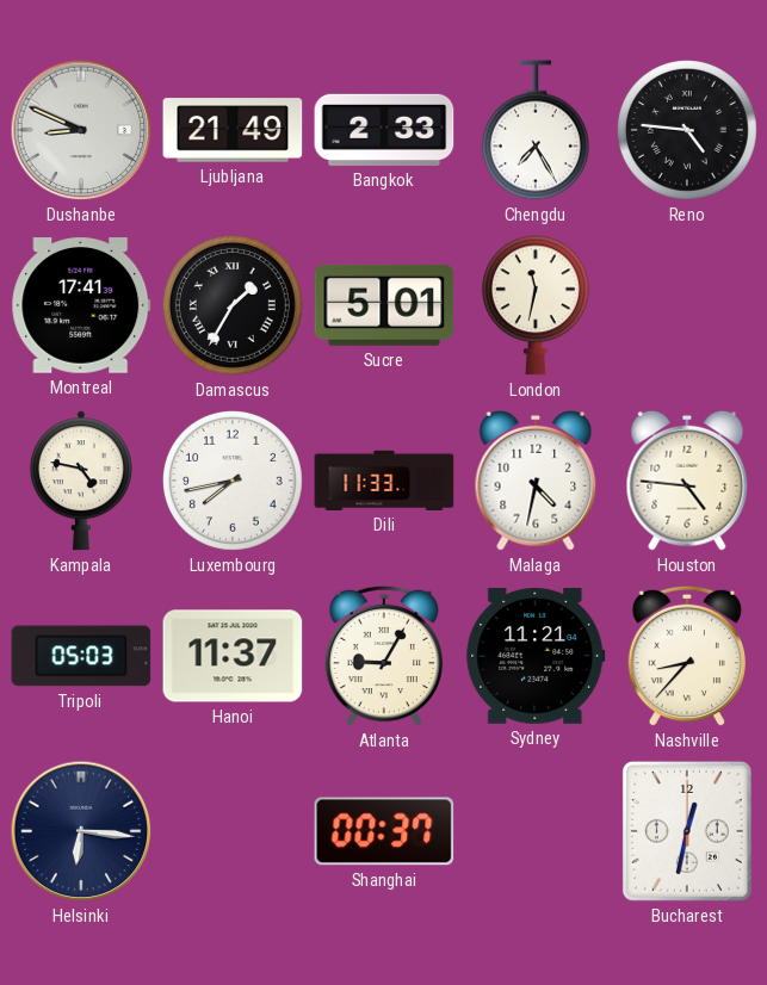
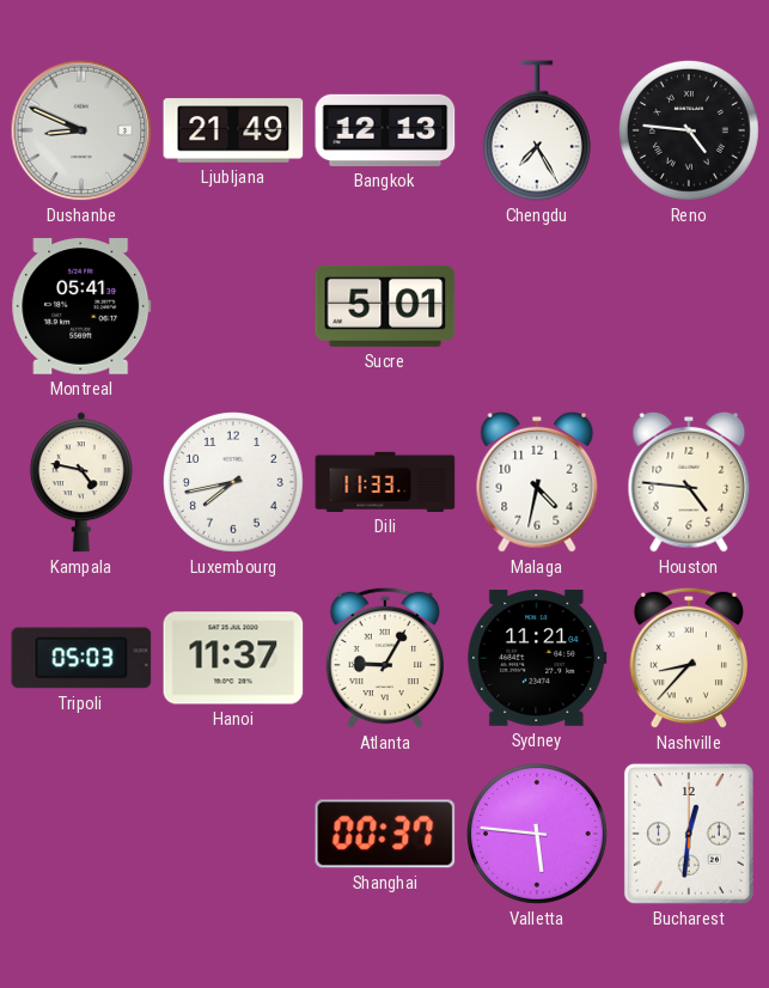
Bangkok: 2:33 -> 12:13
Montreal: 17:41 -> 05:41
Damascus: 1:35 -> none
London: 11:32 -> none
Helsinki: 6:16 -> none
Valletta: none -> 5:46
Bucharest: 12:32 -> 12:31
